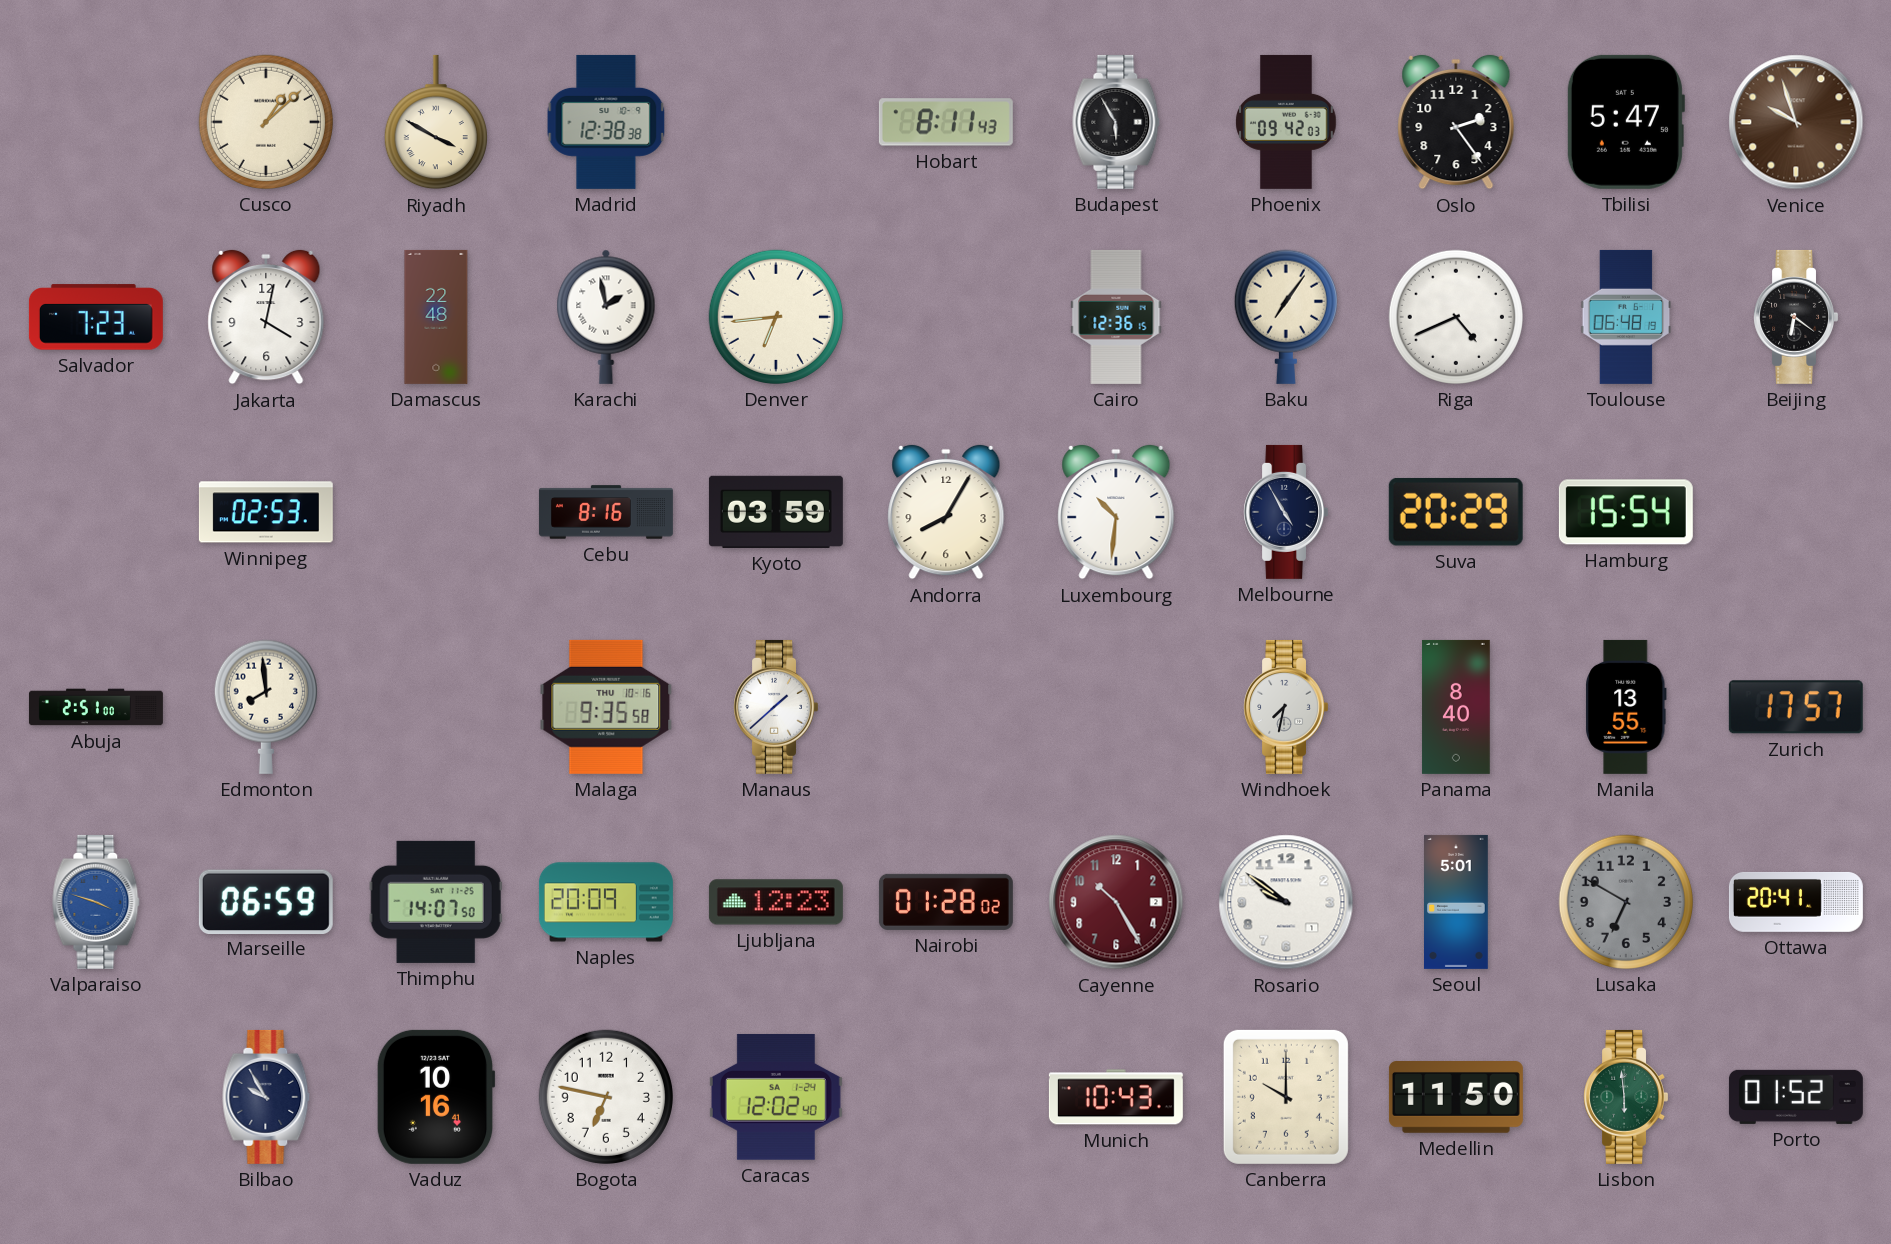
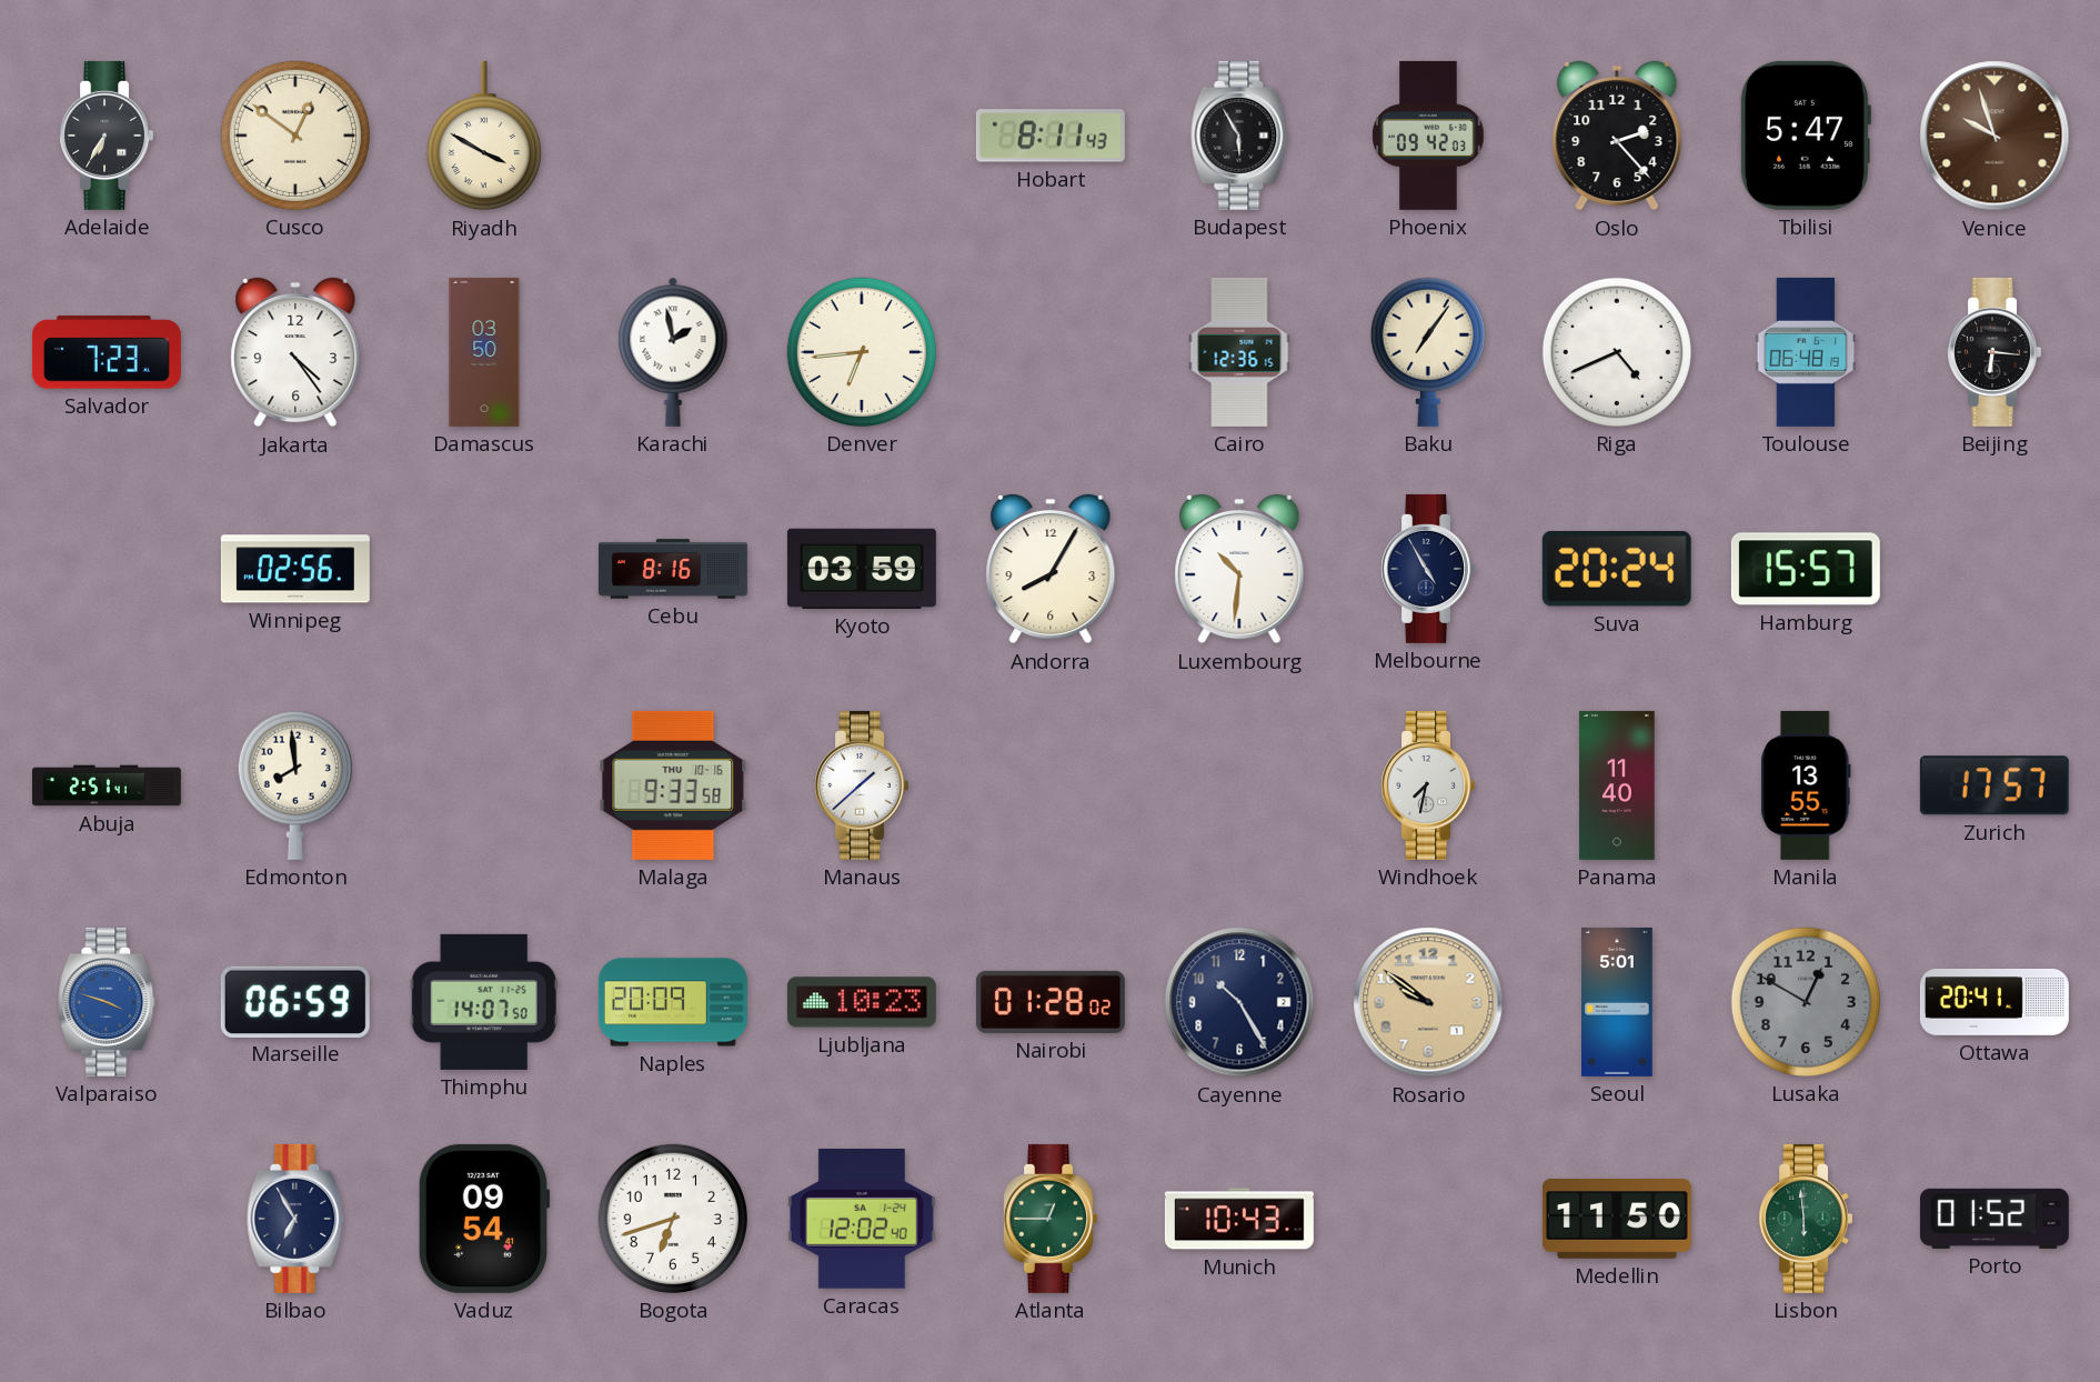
Adelaide: none -> 6:35
Cusco: 1:08 -> 12:51
Madrid: 12:38 -> none
Oslo: 2:24 -> 2:23
Jakarta: 4:02 -> 4:24
Damascus: 22:48 -> 03:50
Beijing: 6:21 -> 6:16
Winnipeg: 02:53 -> 02:56
Suva: 20:29 -> 20:24
Hamburg: 15:54 -> 15:57
Abuja: 2:51:00 -> 2:51:41
Malaga: 9:35 -> 9:33
Panama: 8:40 -> 11:40
Ljubljana: 12:23 -> 10:23
Cayenne dial: burgundy -> navy
Rosario dial: white -> champagne
Lusaka: 6:50 -> 12:50
Bilbao: 9:55 -> 6:55
Vaduz: 10:16 -> 09:54
Bogota: 6:47 -> 6:42
Atlanta: none -> 12:45
Canberra: 10:00 -> none
